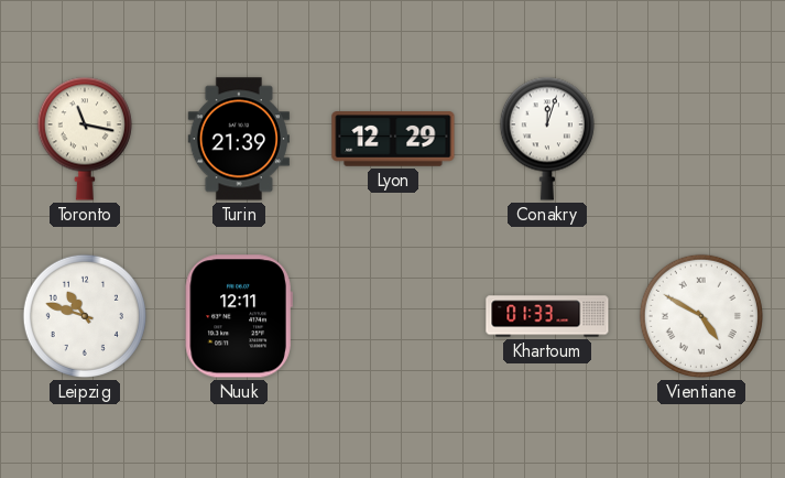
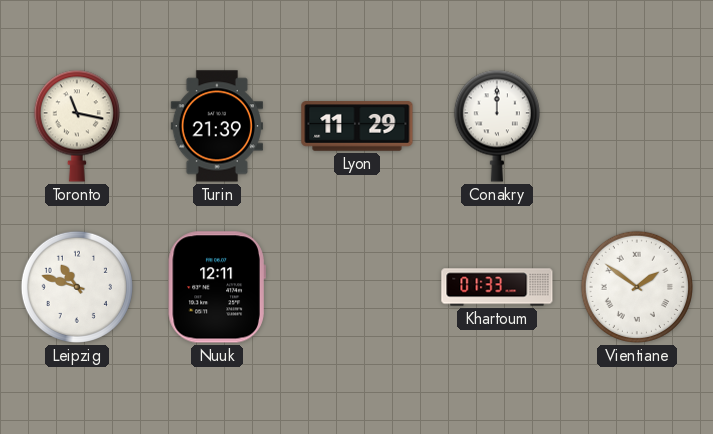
Lyon: 12:29 -> 11:29
Conakry: 12:03 -> 12:00
Vientiane: 4:50 -> 1:51
